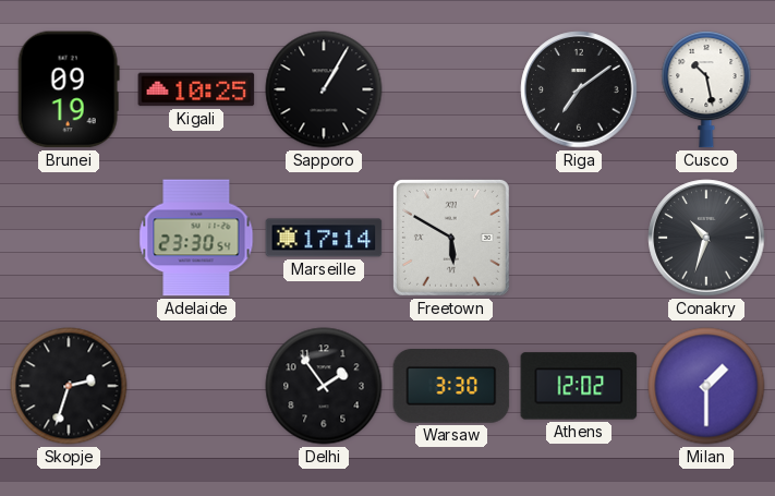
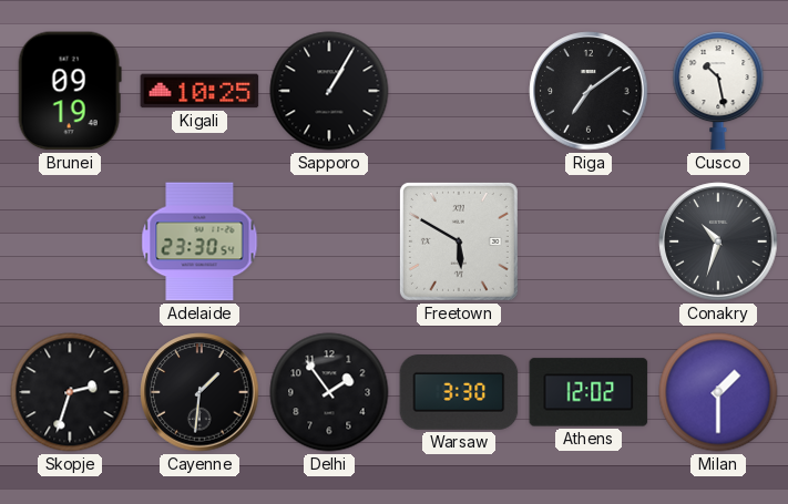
Marseille: 17:14 -> none
Cayenne: none -> 1:31
